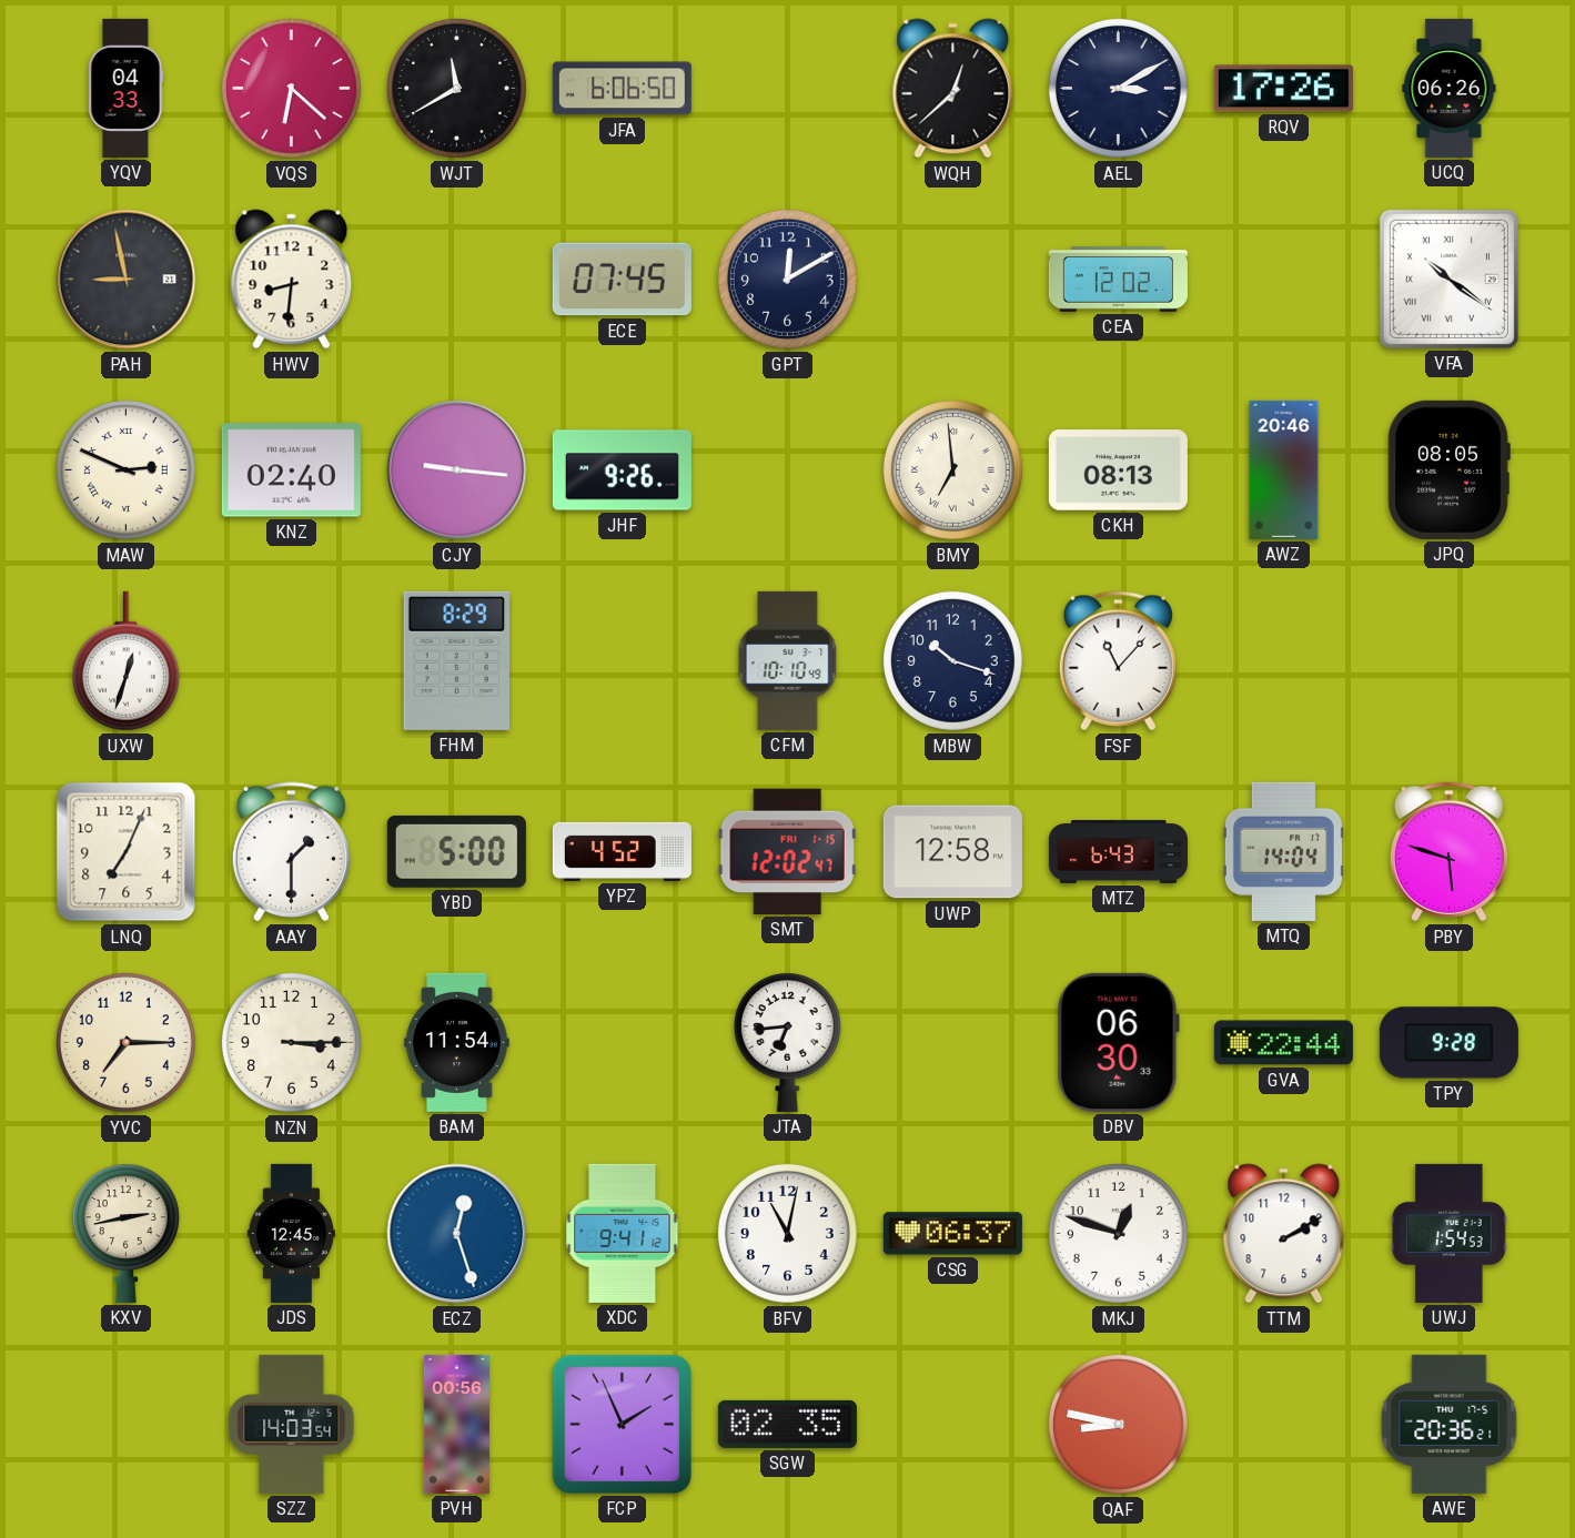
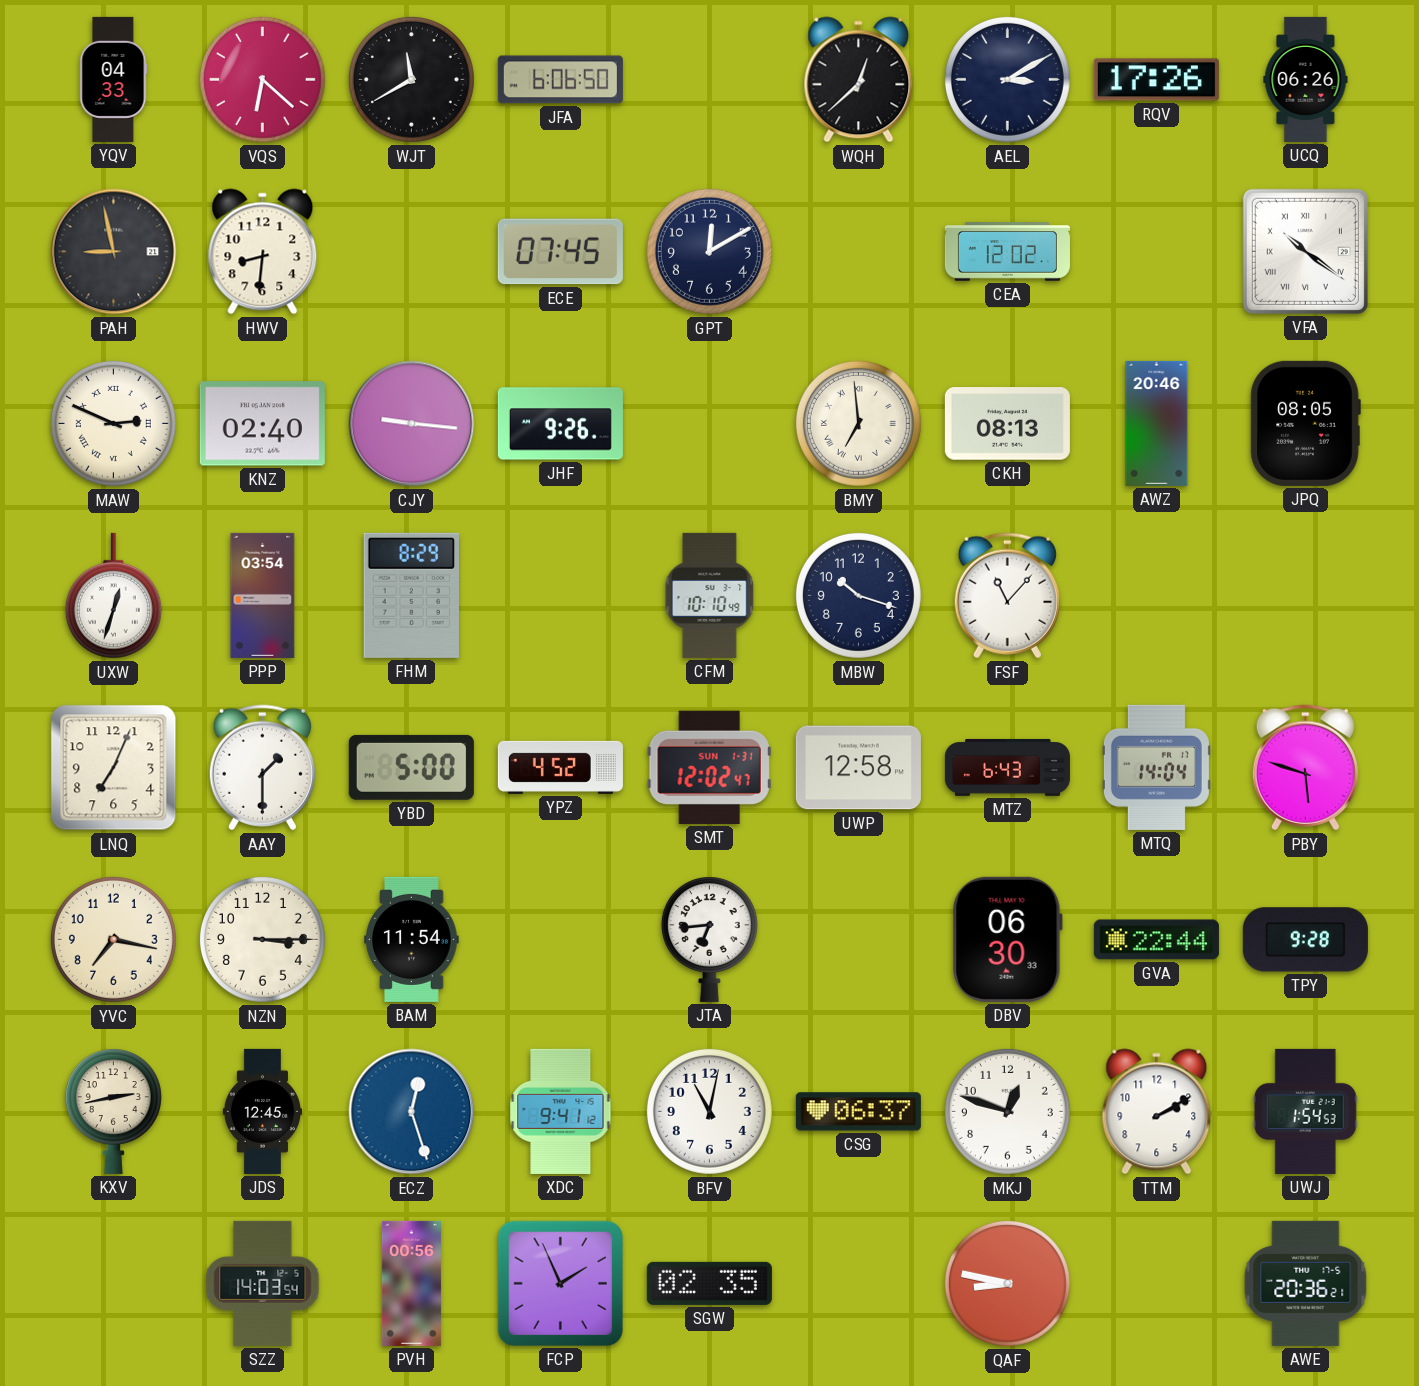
PPP: none -> 03:54
SMT date: FRI 1-15 -> SUN 1-31
YVC: 7:15 -> 7:17
